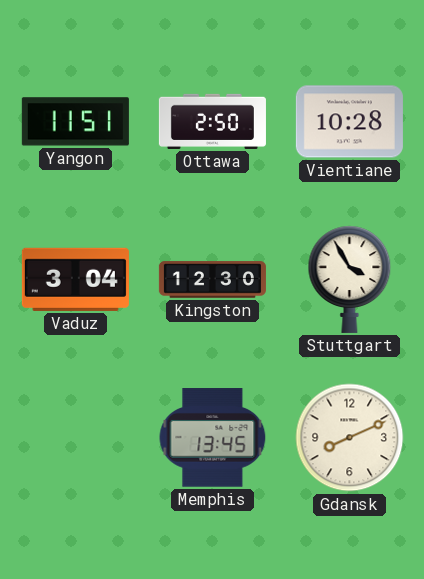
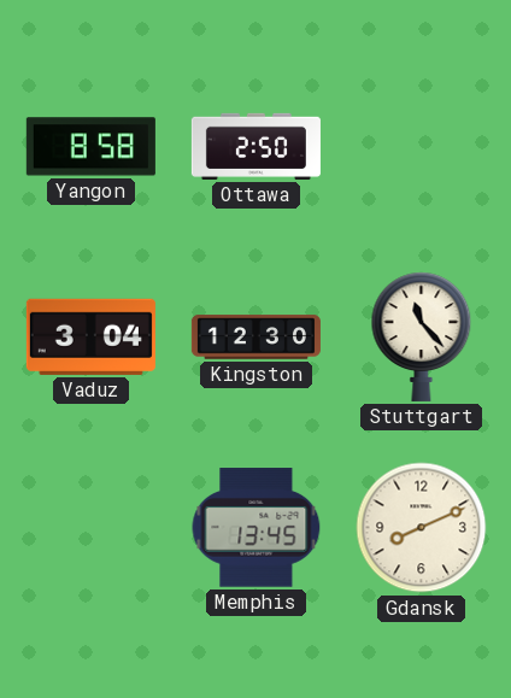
Yangon: 11:51 -> 8:58
Vientiane: 10:28 -> none
Stuttgart: 3:55 -> 11:23
